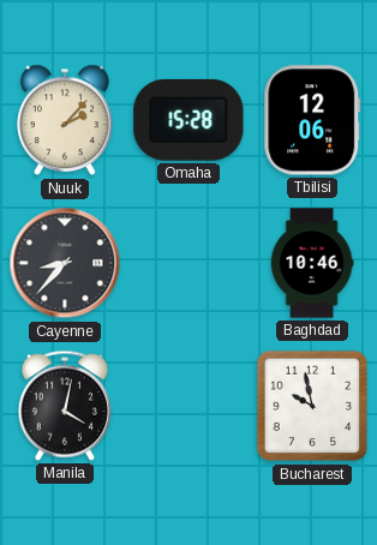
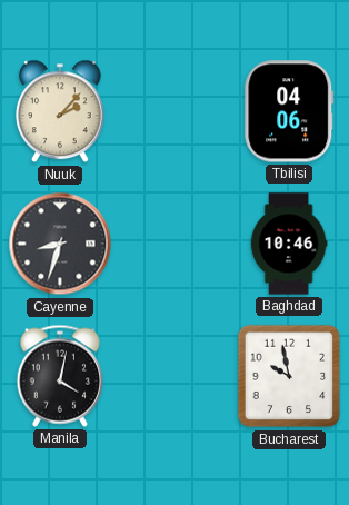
Omaha: 15:28 -> none
Tbilisi: 12:06 -> 04:06
Cayenne: 8:37 -> 8:33
